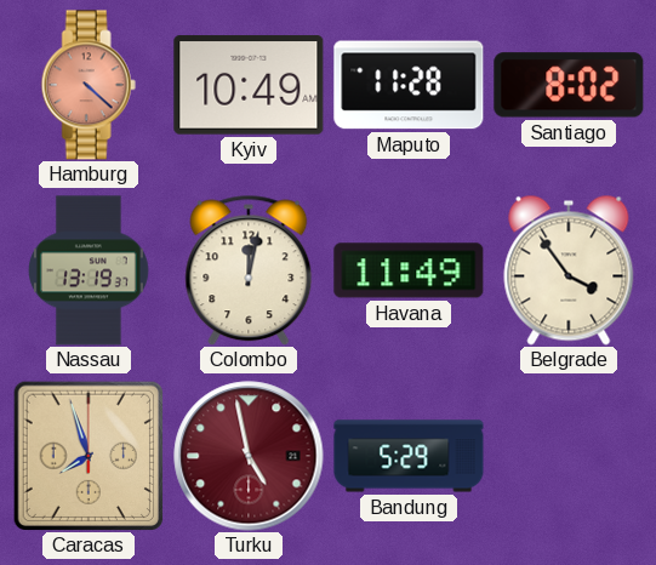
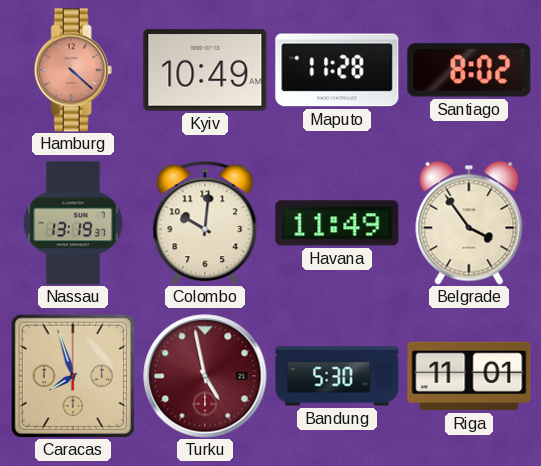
Colombo: 12:02 -> 10:01
Bandung: 5:29 -> 5:30
Riga: none -> 11:01
